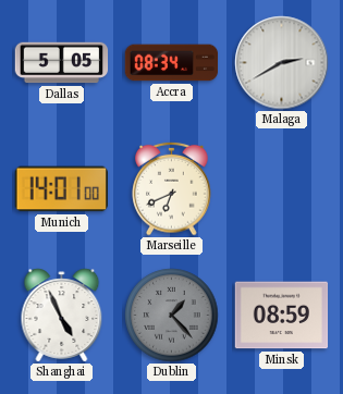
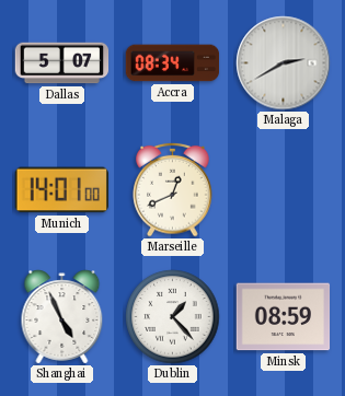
Dallas: 5:05 -> 5:07
Marseille: 6:41 -> 12:41
Dublin dial: grey -> white
